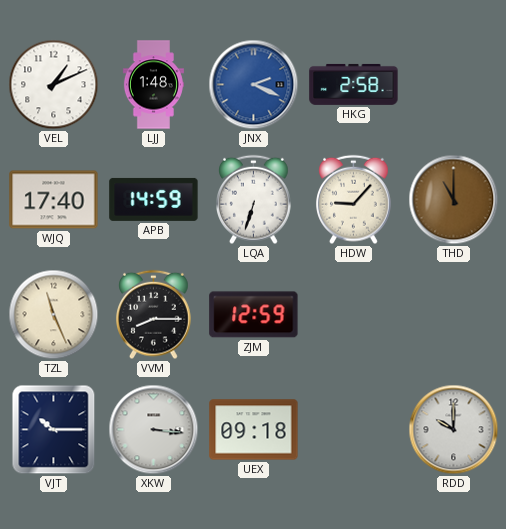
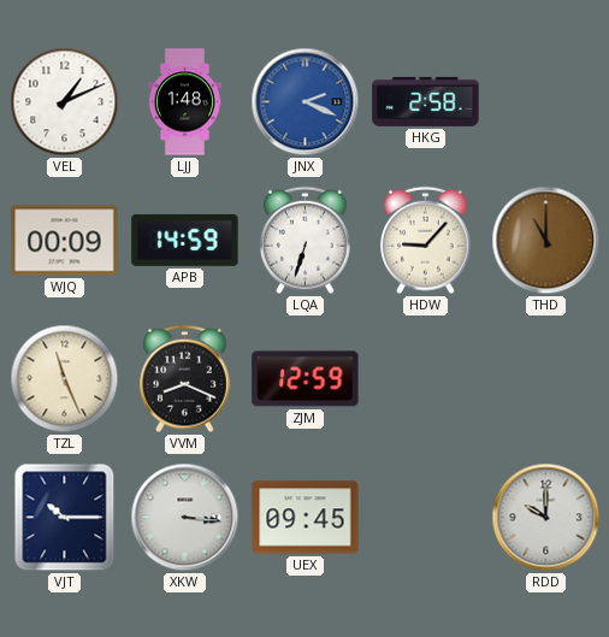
WJQ: 17:40 -> 00:09
VVM: 8:15 -> 8:19
UEX: 09:18 -> 09:45
